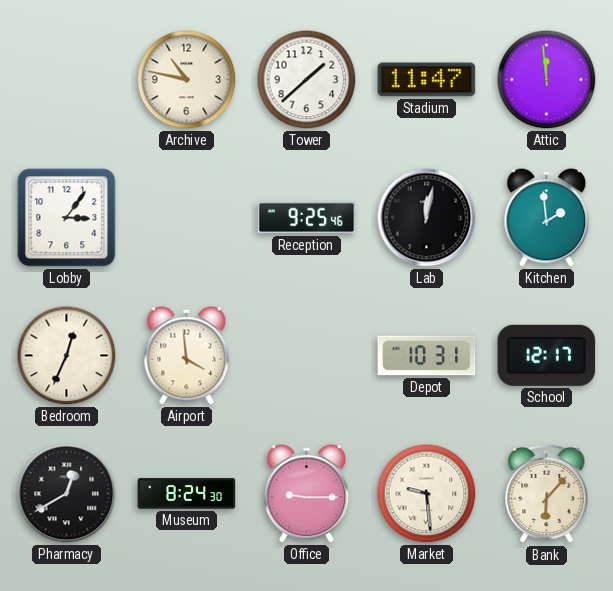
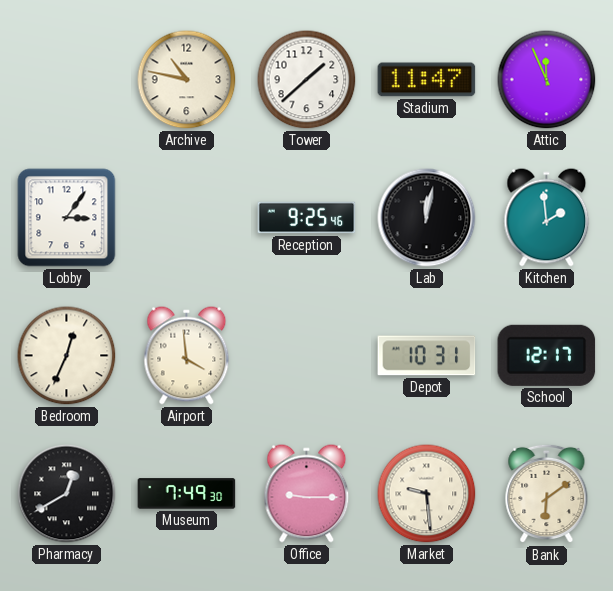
Attic: 11:59 -> 11:56
Museum: 8:24 -> 7:49
Bank: 6:07 -> 6:09
